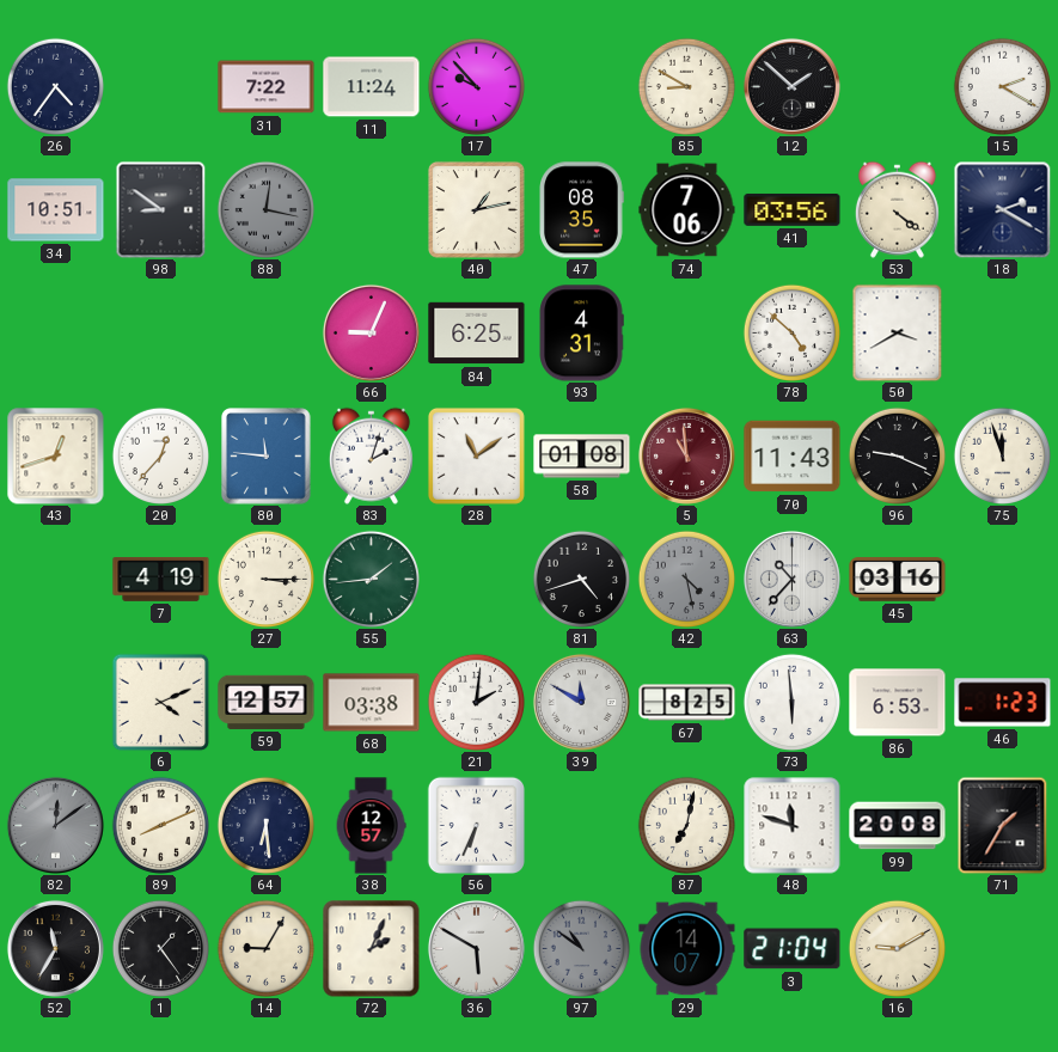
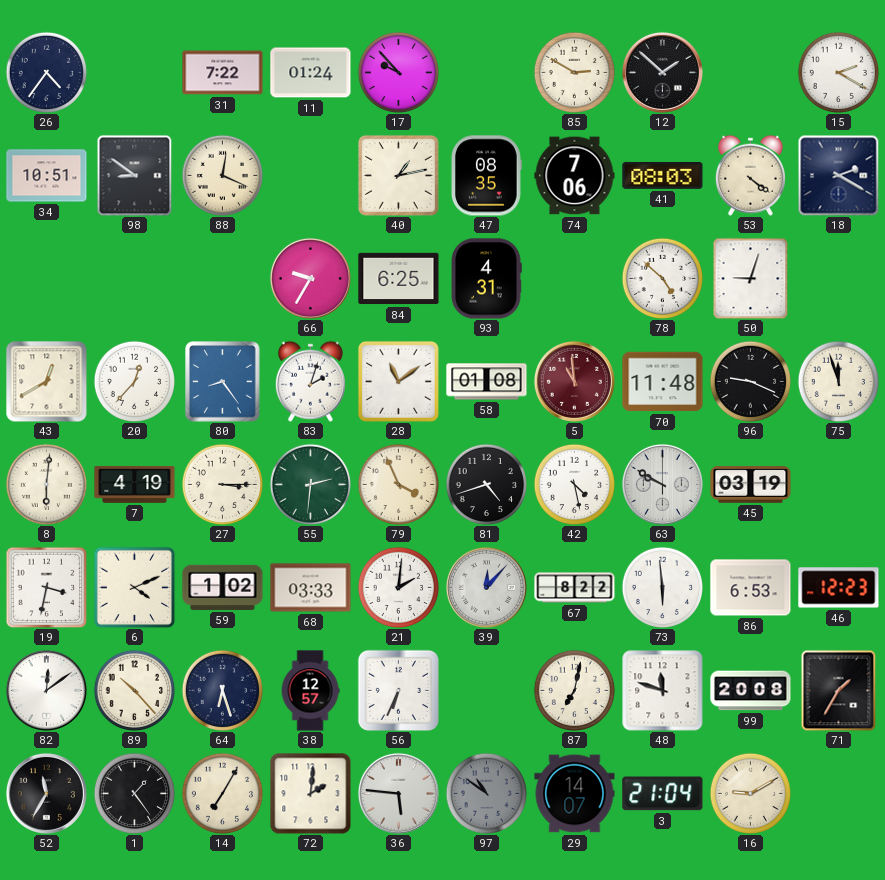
11: 11:24 -> 01:24
85: 8:50 -> 2:50
88: 12:17 -> 12:19
88 dial: grey -> cream
41: 03:56 -> 08:03
66: 9:04 -> 9:35
50: 3:40 -> 9:03
43: 12:42 -> 12:40
80: 11:46 -> 8:24
70: 11:43 -> 11:48
8: none -> 6:01
55: 1:44 -> 2:31
79: none -> 3:56
42 dial: grey -> white
63: 10:37 -> 9:50
45: 03:16 -> 03:19
19: none -> 3:32
59: 12:57 -> 1:02
68: 03:38 -> 03:33
39: 11:50 -> 12:07
67: 8:25 -> 8:22
46: 1:23 -> 12:23
82 dial: grey -> white
89: 8:11 -> 10:23
64: 6:29 -> 6:27
14: 9:05 -> 7:05
72: 2:04 -> 2:01
36: 5:50 -> 5:46
